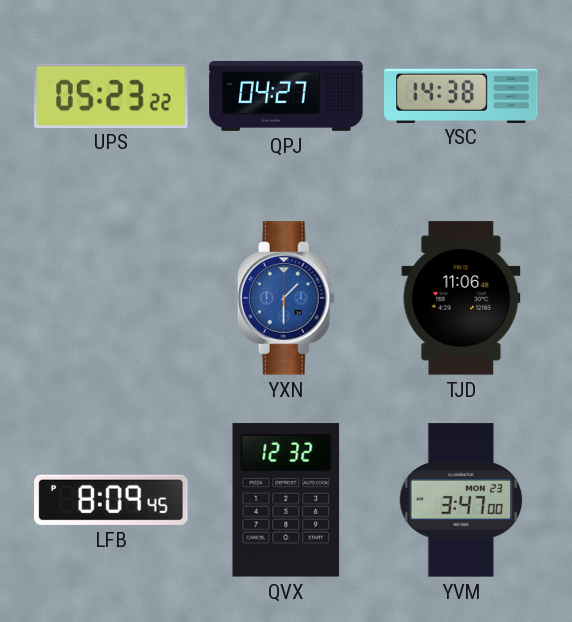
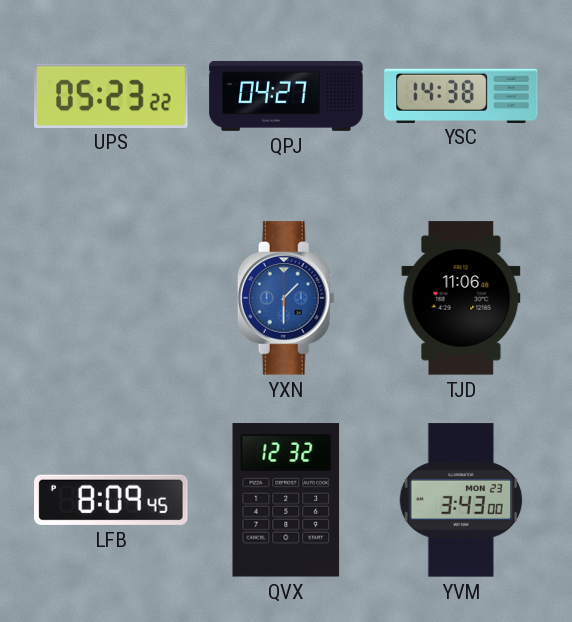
YVM: 3:47 -> 3:43
